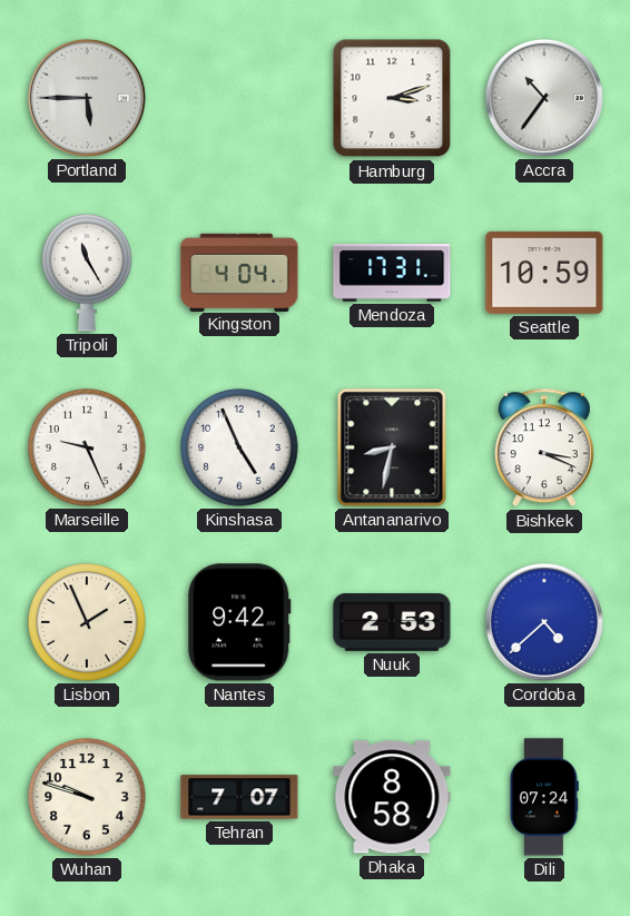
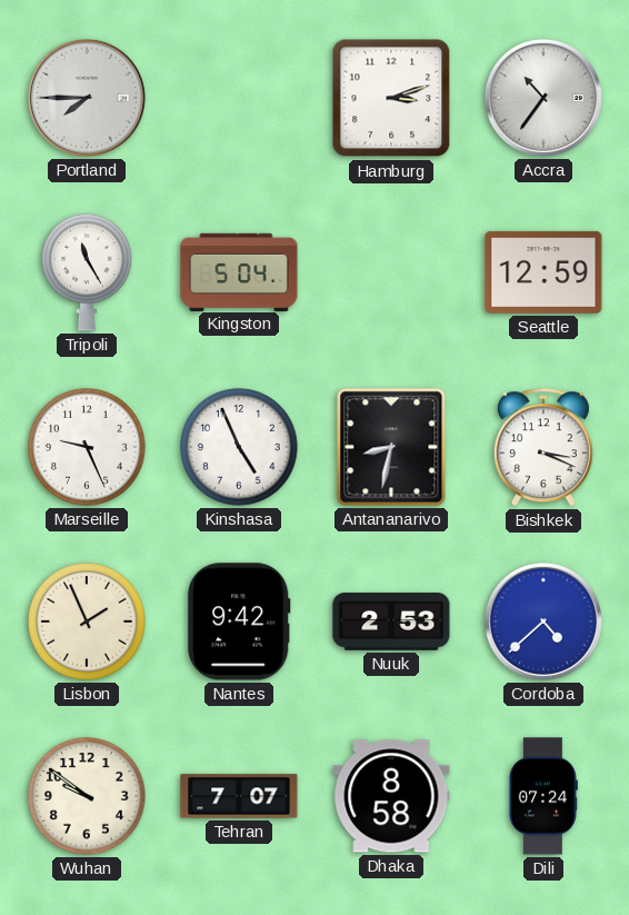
Portland: 5:45 -> 7:45
Kingston: 4:04 -> 5:04
Mendoza: 17:31 -> none
Seattle: 10:59 -> 12:59
Wuhan: 9:48 -> 9:51
